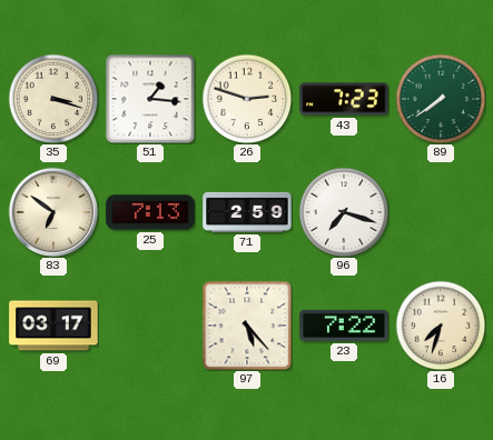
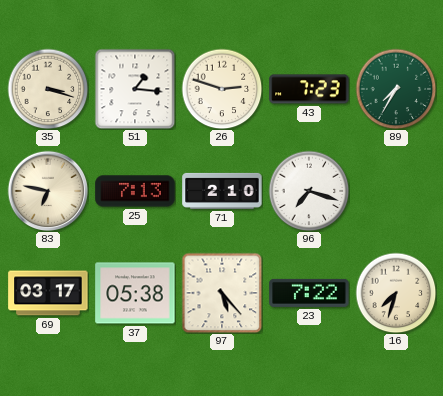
89: 7:39 -> 7:35
83: 6:51 -> 6:47
71: 2:59 -> 2:10
37: none -> 05:38
